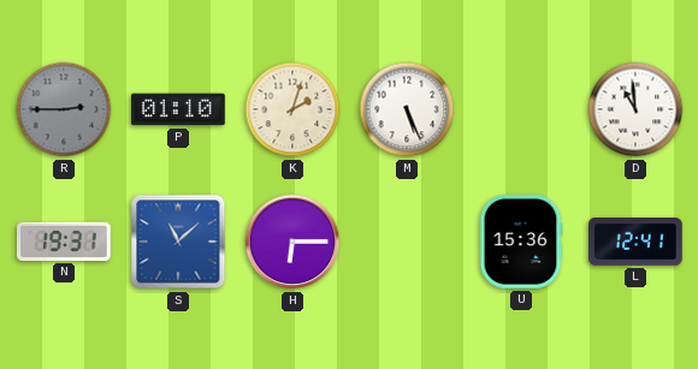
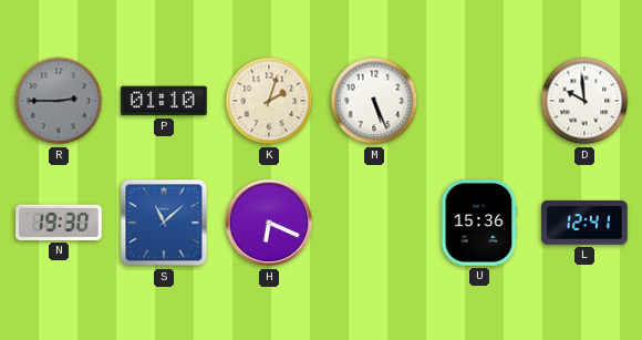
D: 10:59 -> 9:59
N: 19:31 -> 19:30
H: 6:15 -> 6:19
